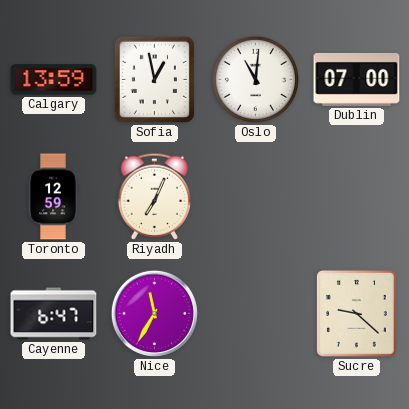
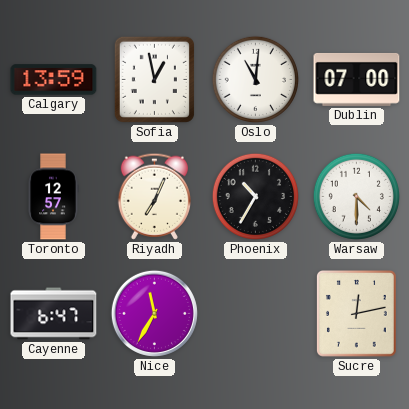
Toronto: 12:59 -> 12:57
Phoenix: none -> 10:35
Warsaw: none -> 4:30
Sucre: 9:22 -> 12:13
